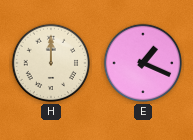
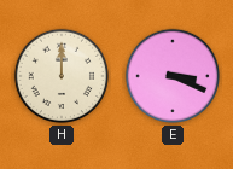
E: 1:19 -> 3:19
